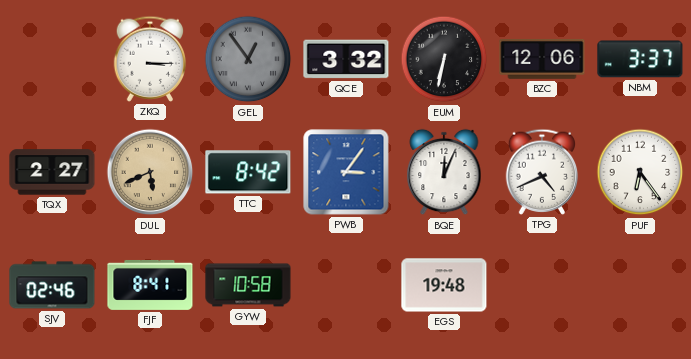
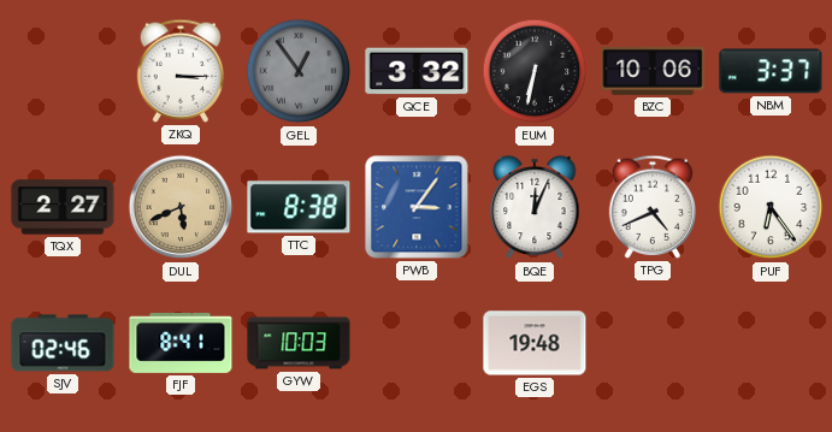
BZC: 12:06 -> 10:06
TTC: 8:42 -> 8:38
GYW: 10:58 -> 10:03
